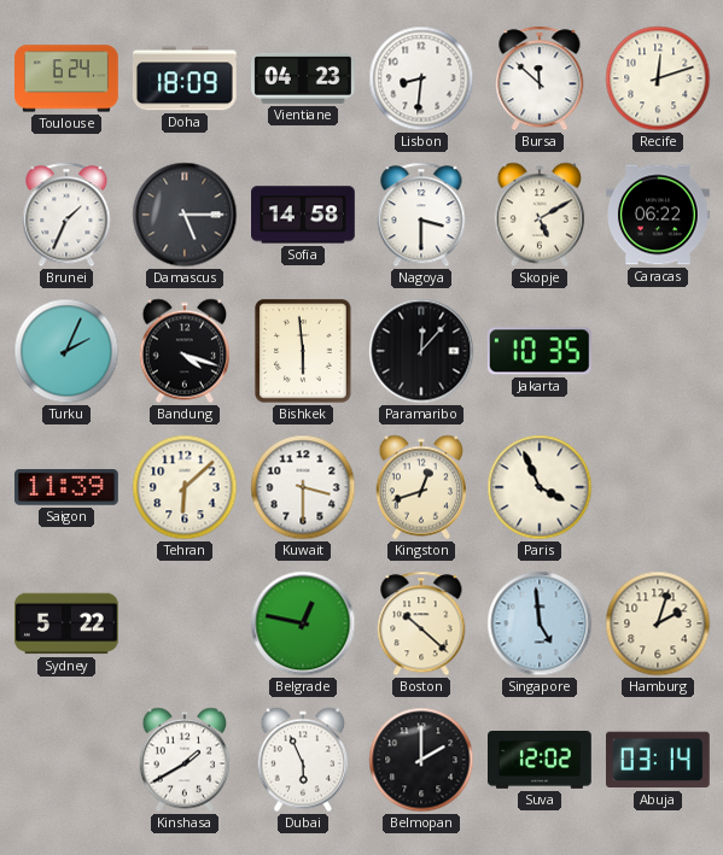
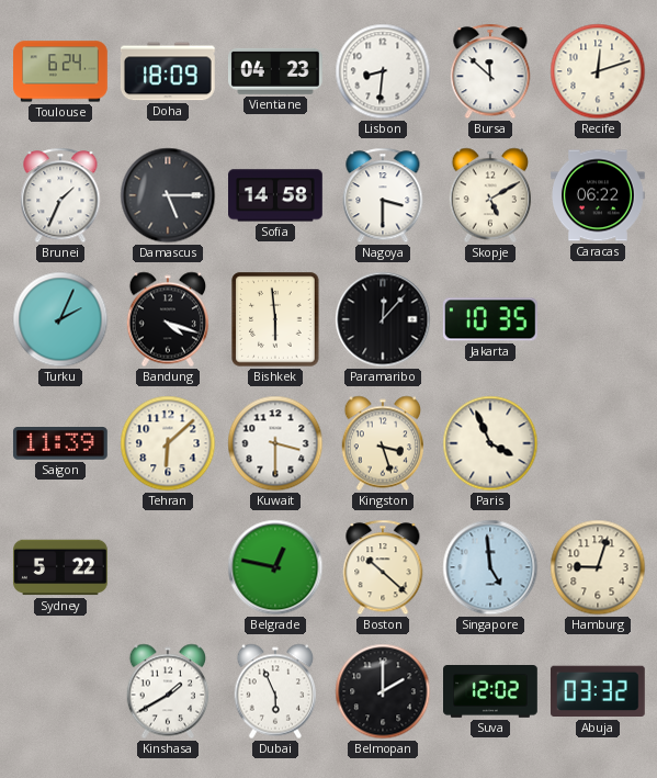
Kingston: 12:42 -> 3:27
Hamburg: 2:03 -> 9:03
Abuja: 03:14 -> 03:32
